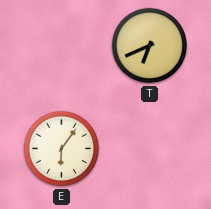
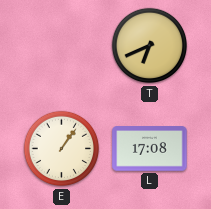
E: 6:06 -> 1:06
L: none -> 17:08
